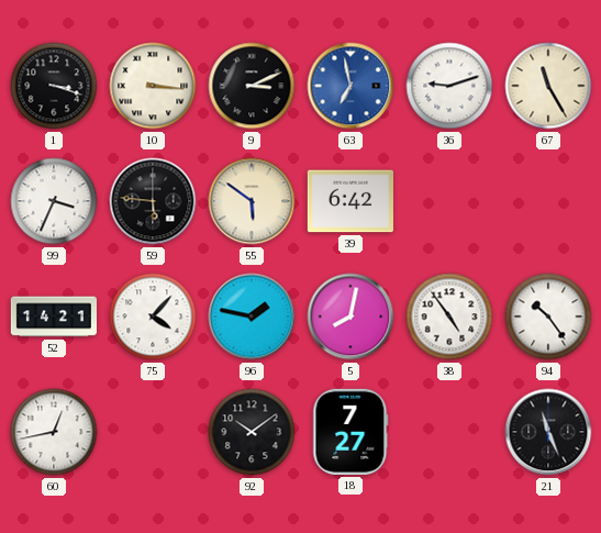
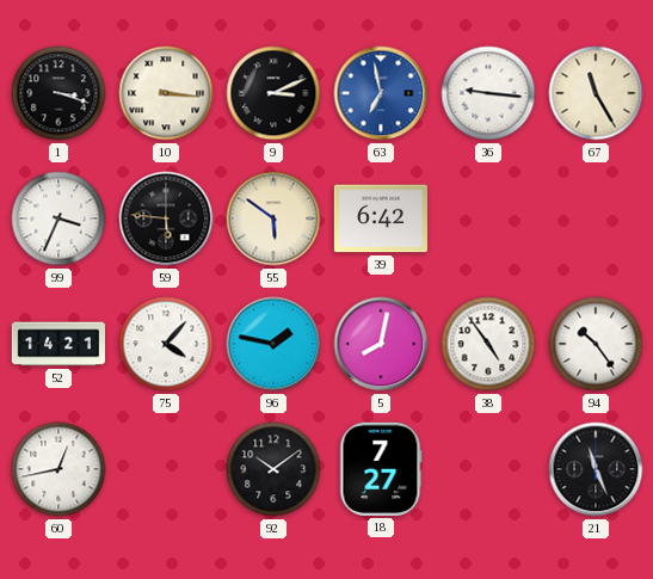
36: 9:12 -> 9:16
